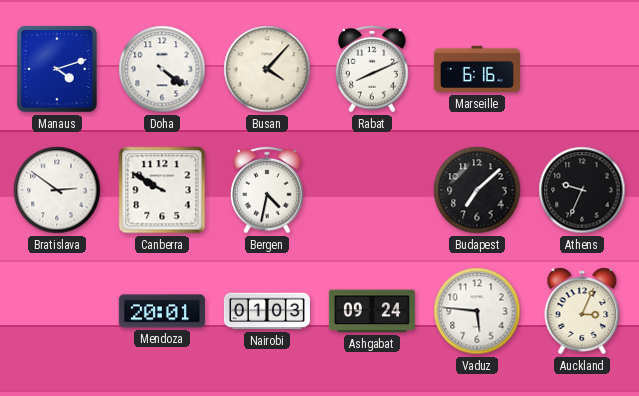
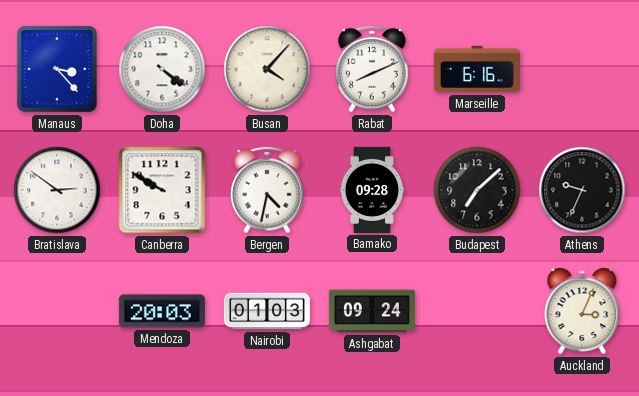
Manaus: 4:12 -> 3:23
Bamako: none -> 09:28
Mendoza: 20:01 -> 20:03
Vaduz: 5:46 -> none
